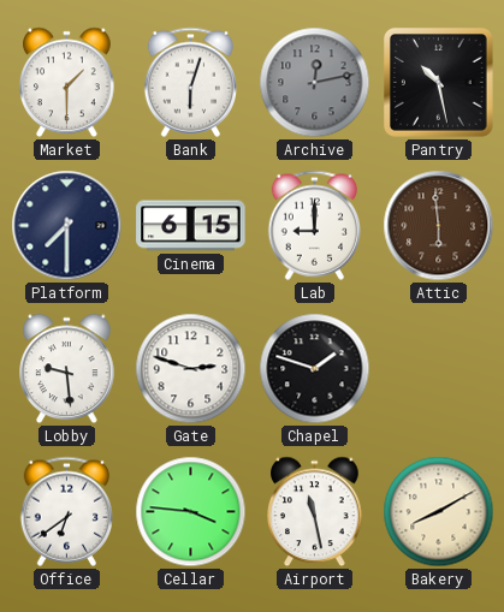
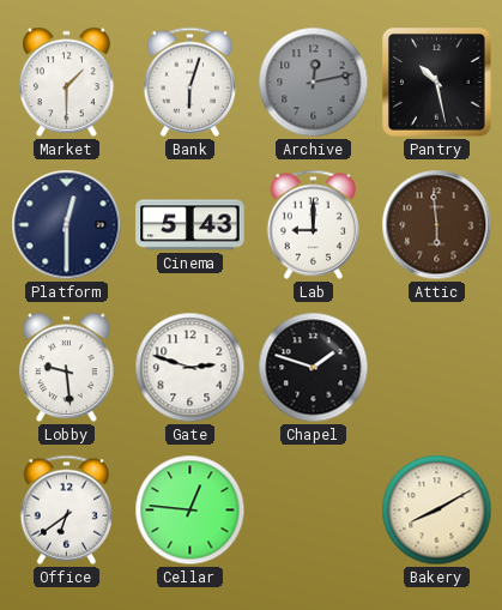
Platform: 7:30 -> 12:30
Cinema: 6:15 -> 5:43
Cellar: 3:46 -> 12:46
Airport: 11:28 -> none
